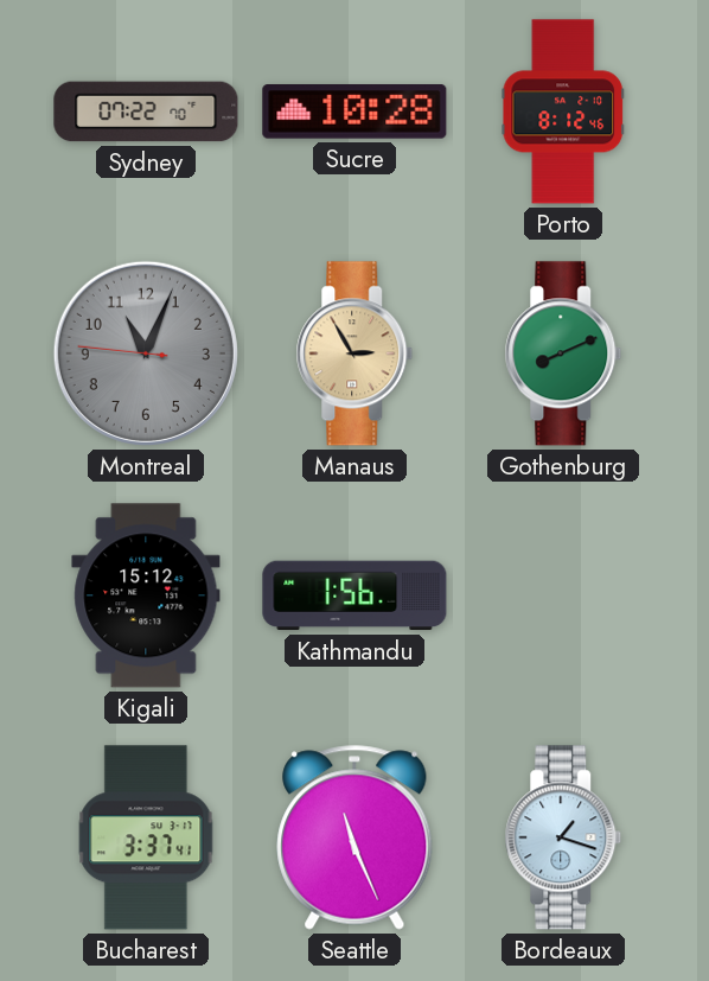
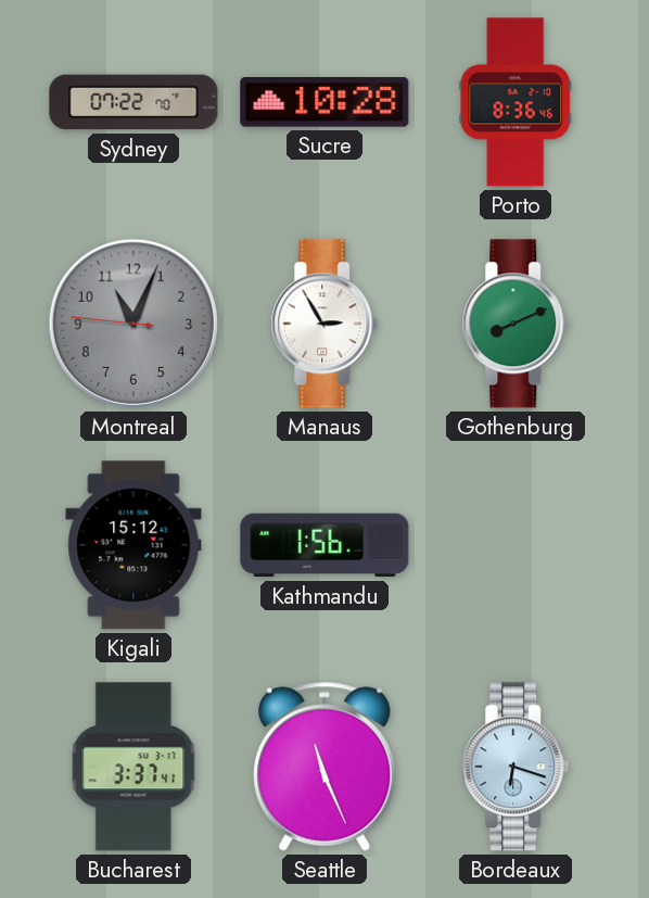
Porto: 8:12 -> 8:36
Manaus dial: champagne -> white
Bordeaux: 1:18 -> 6:18
